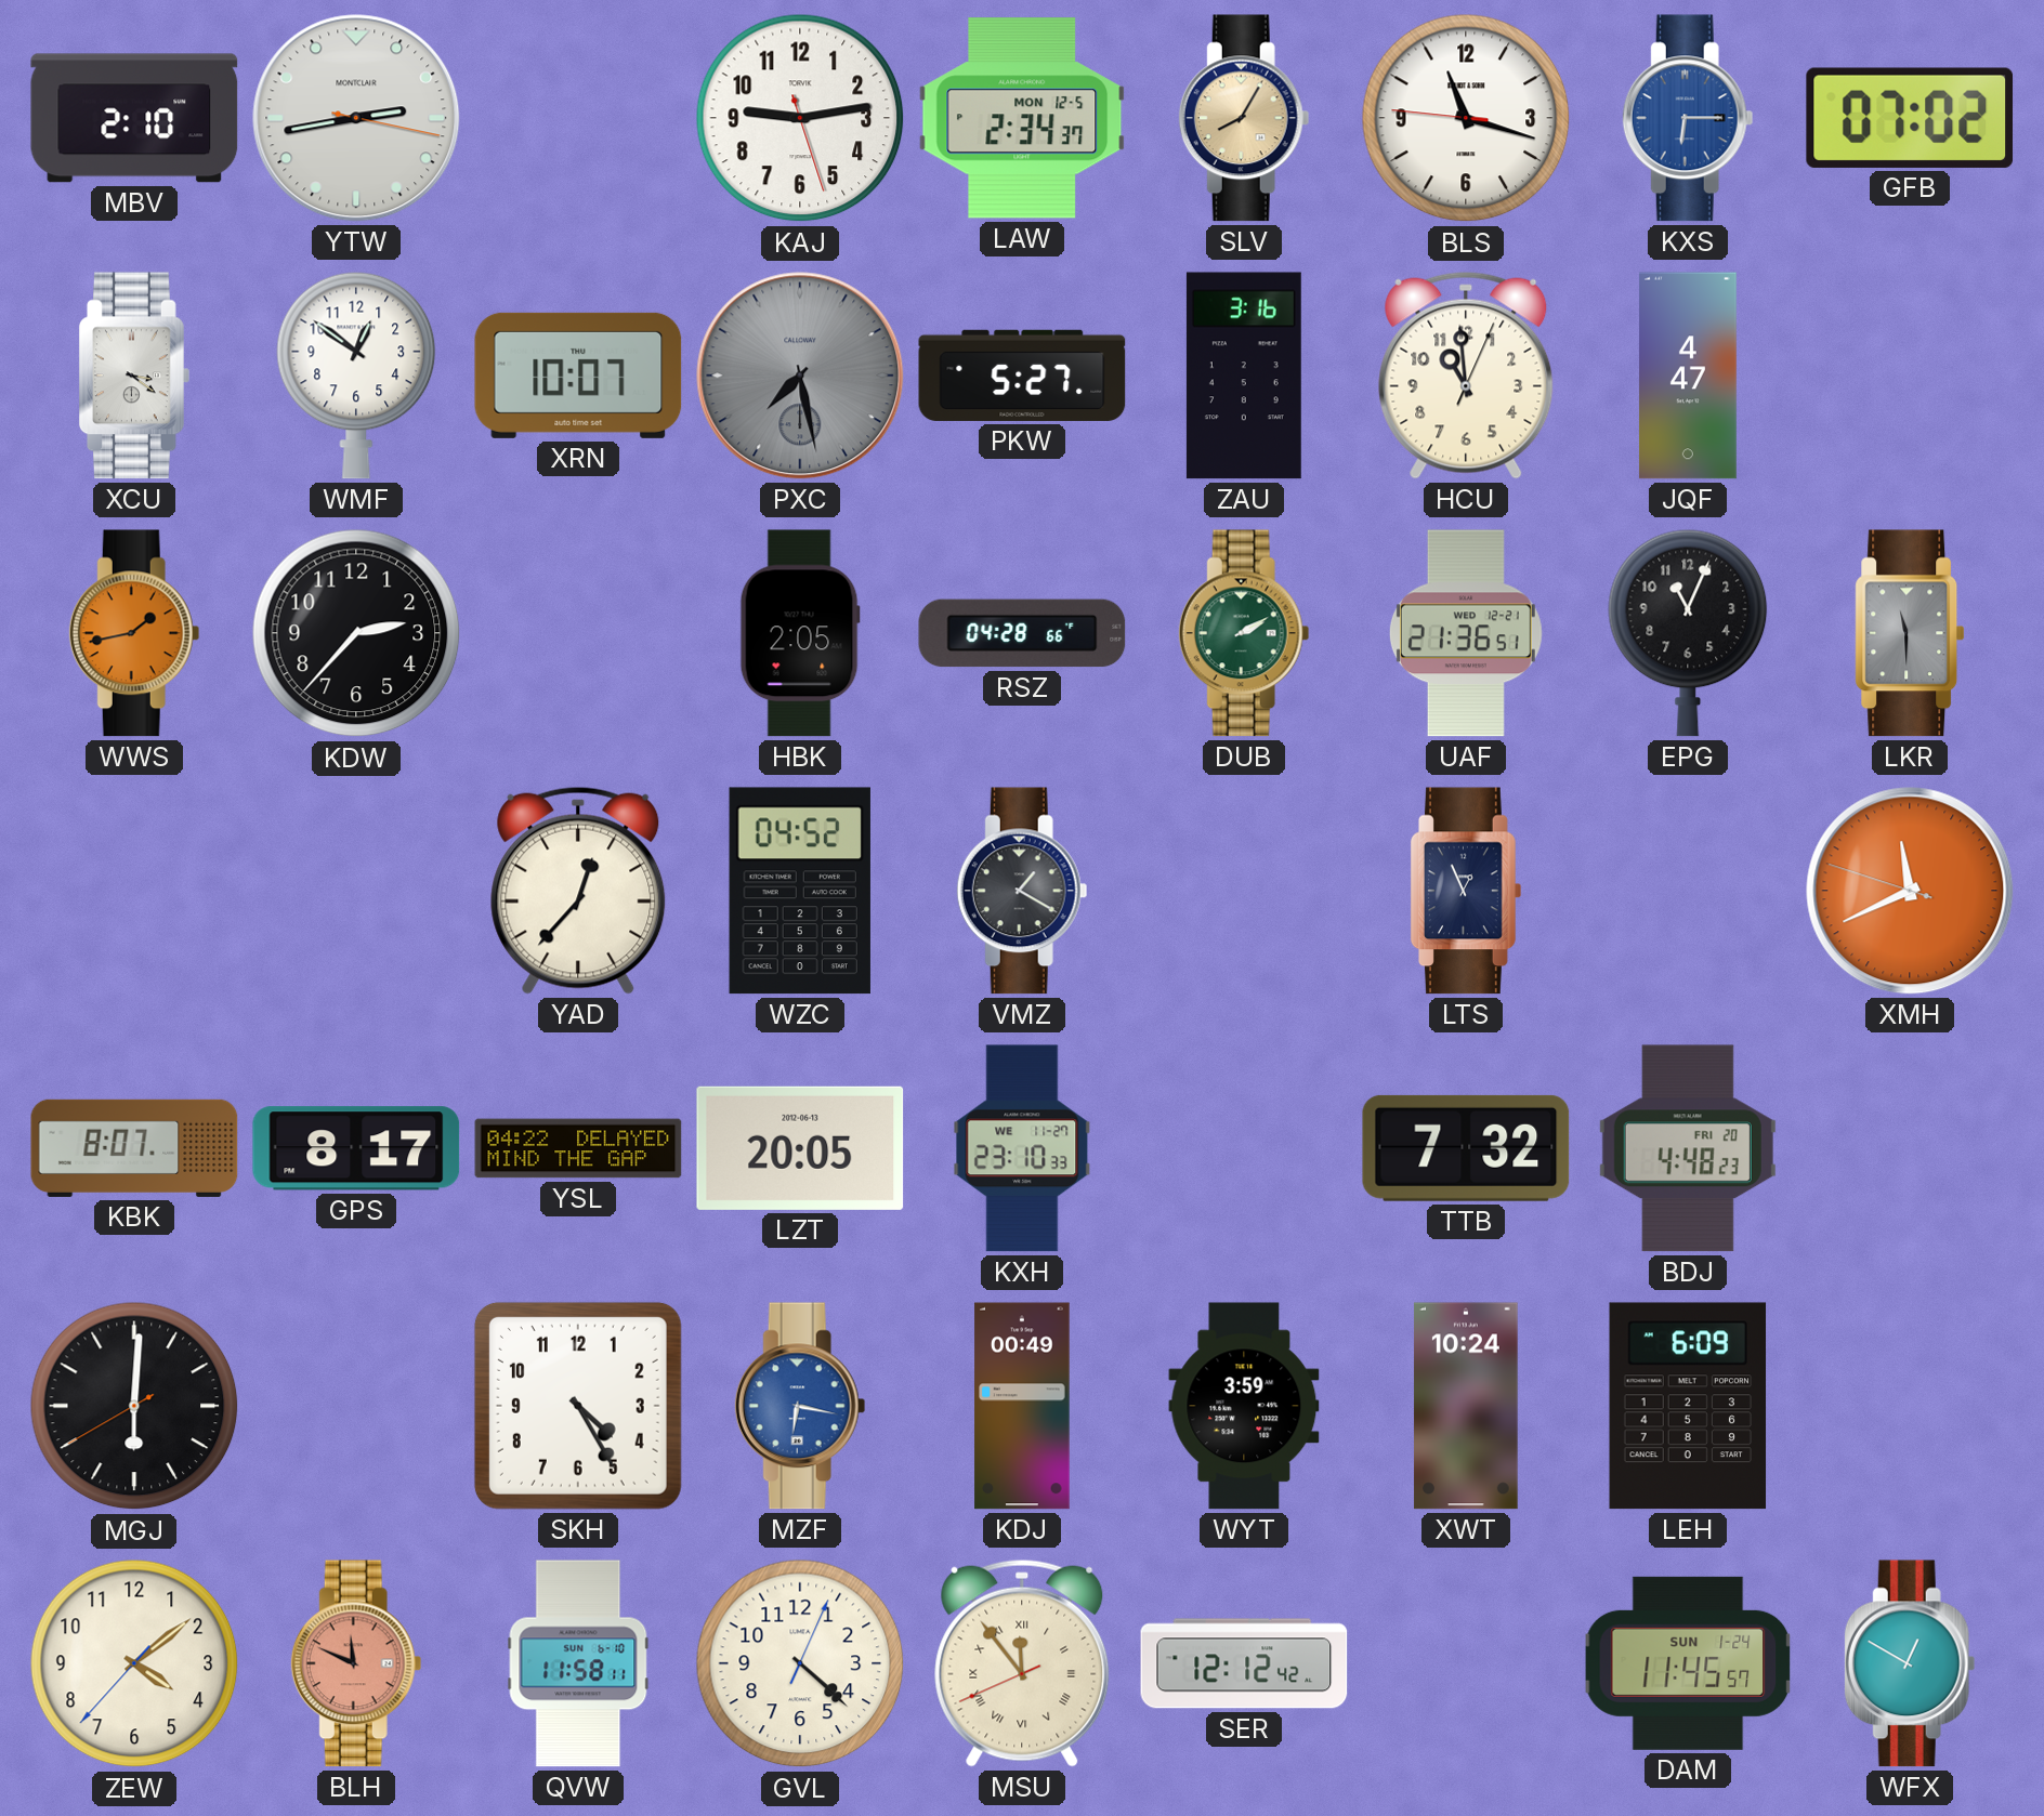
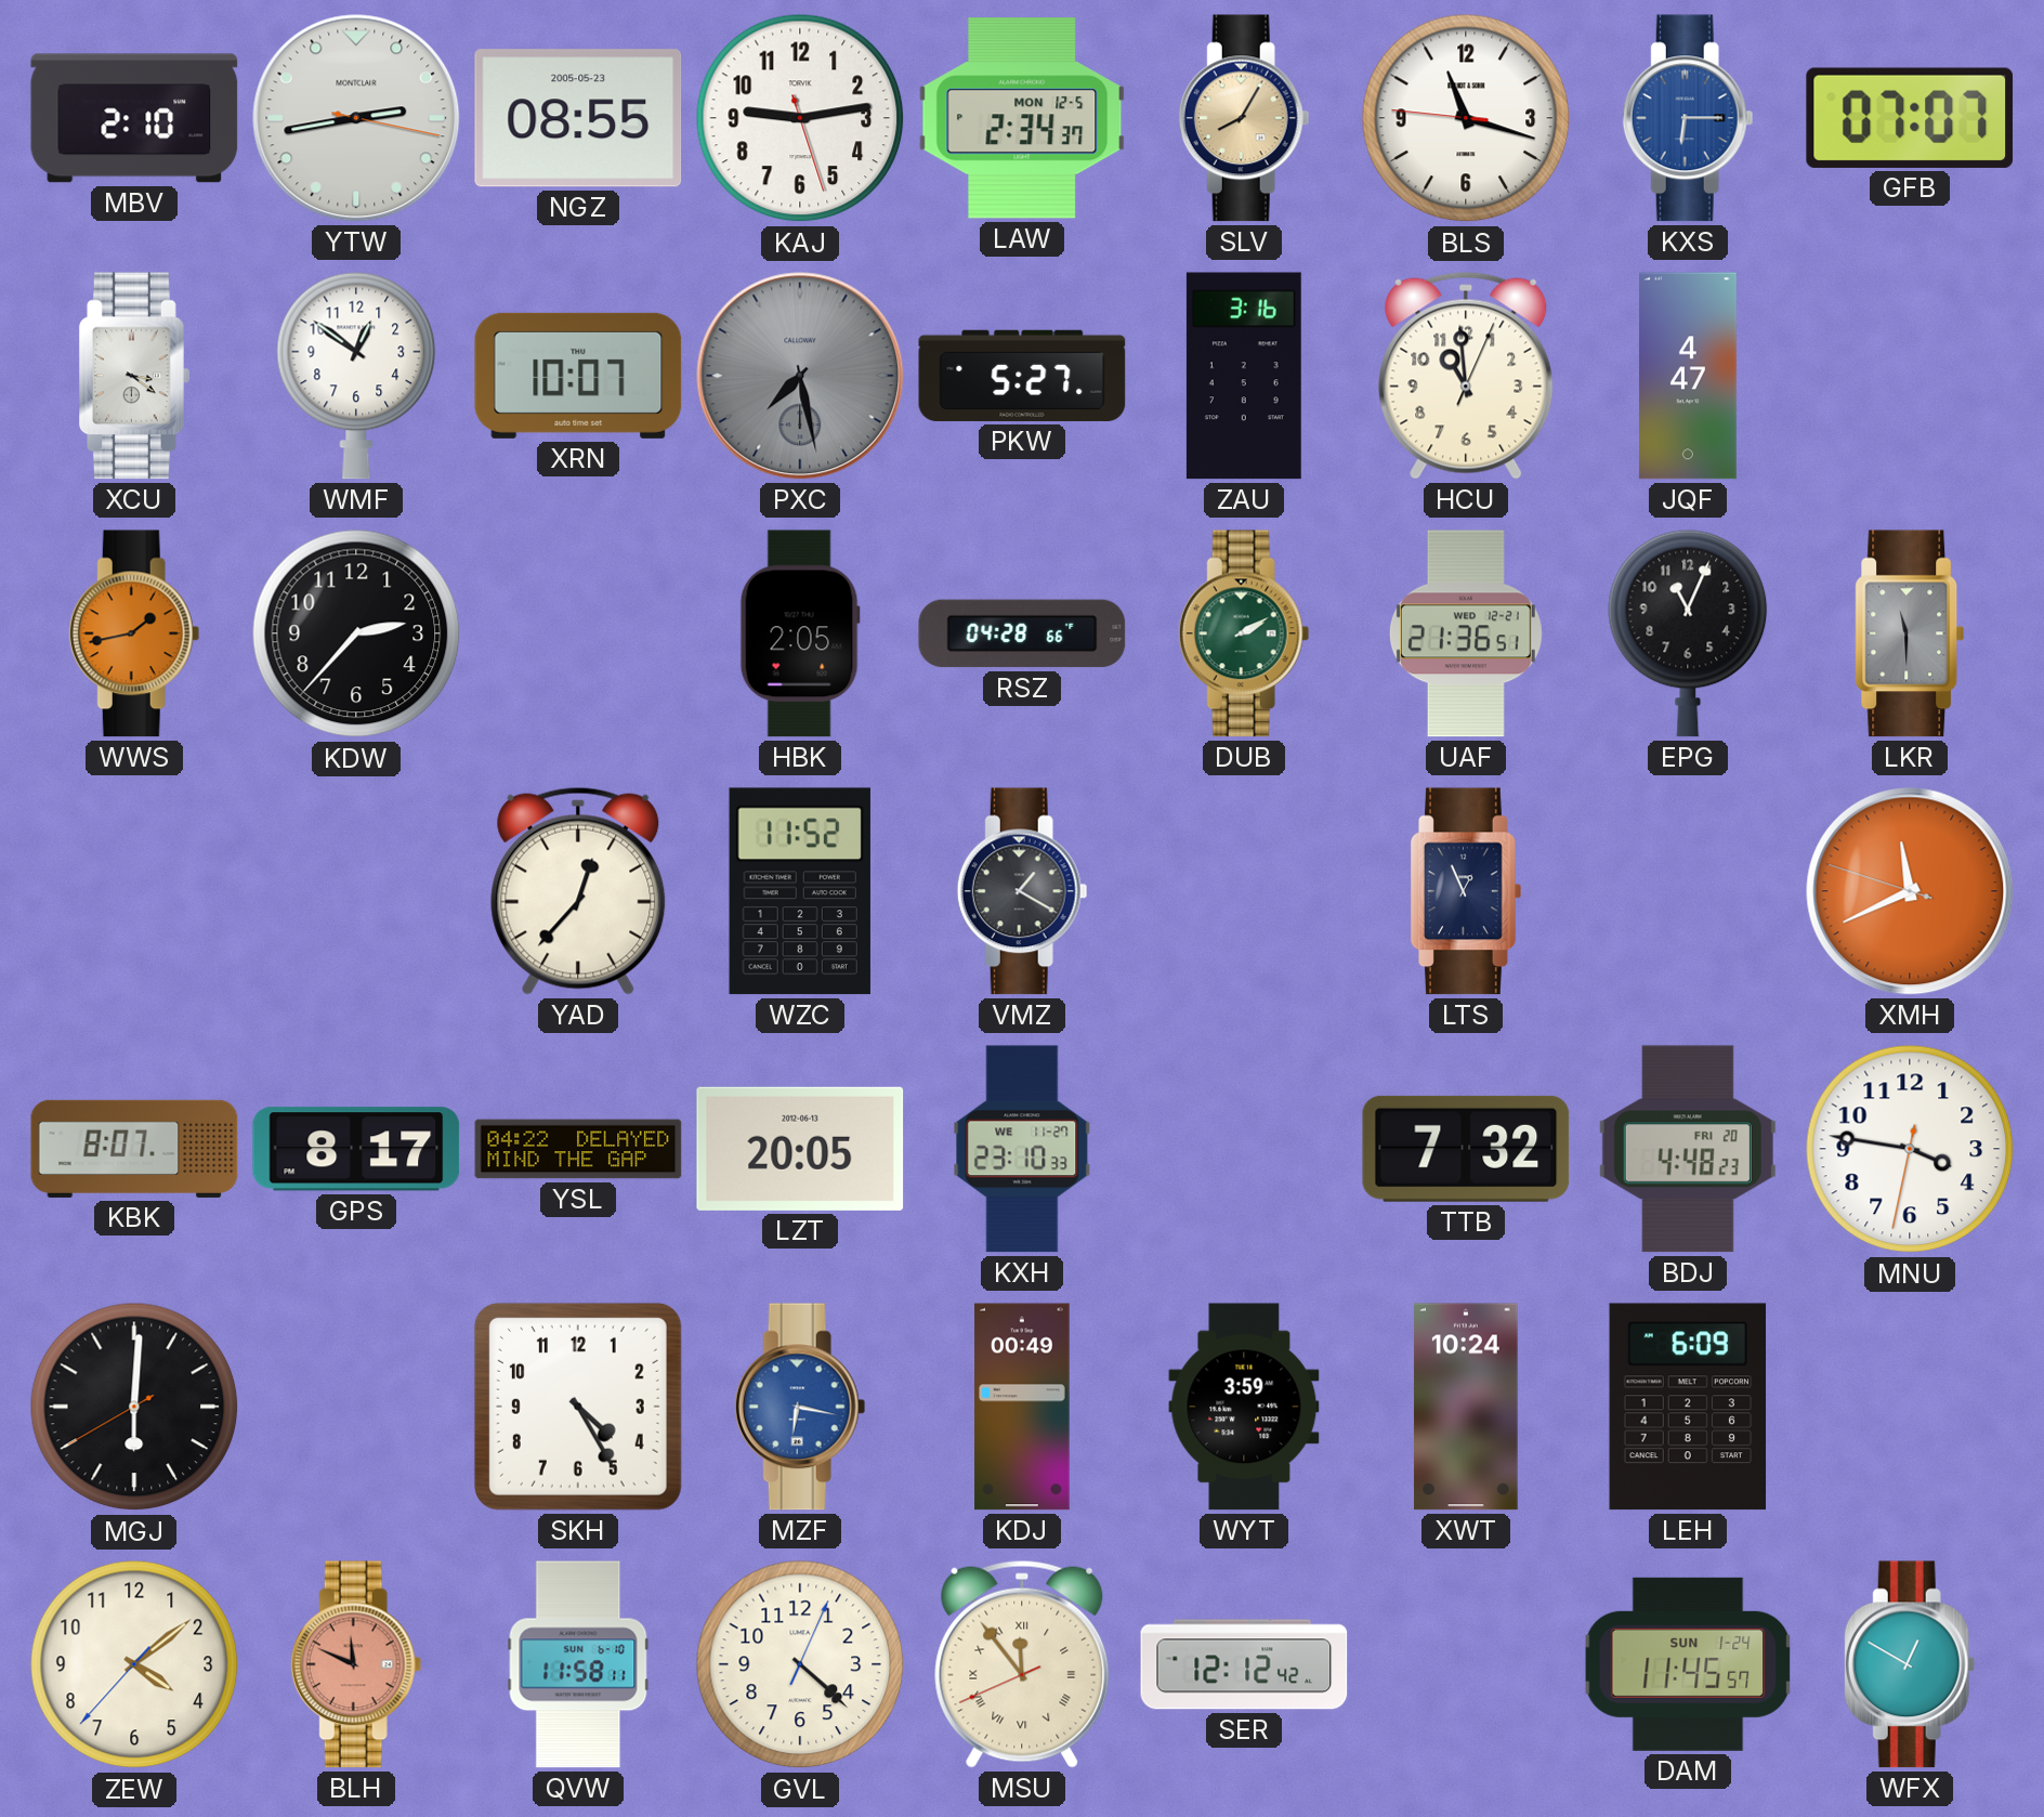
NGZ: none -> 08:55
GFB: 07:02 -> 07:07
WZC: 04:52 -> 11:52
MNU: none -> 3:46
